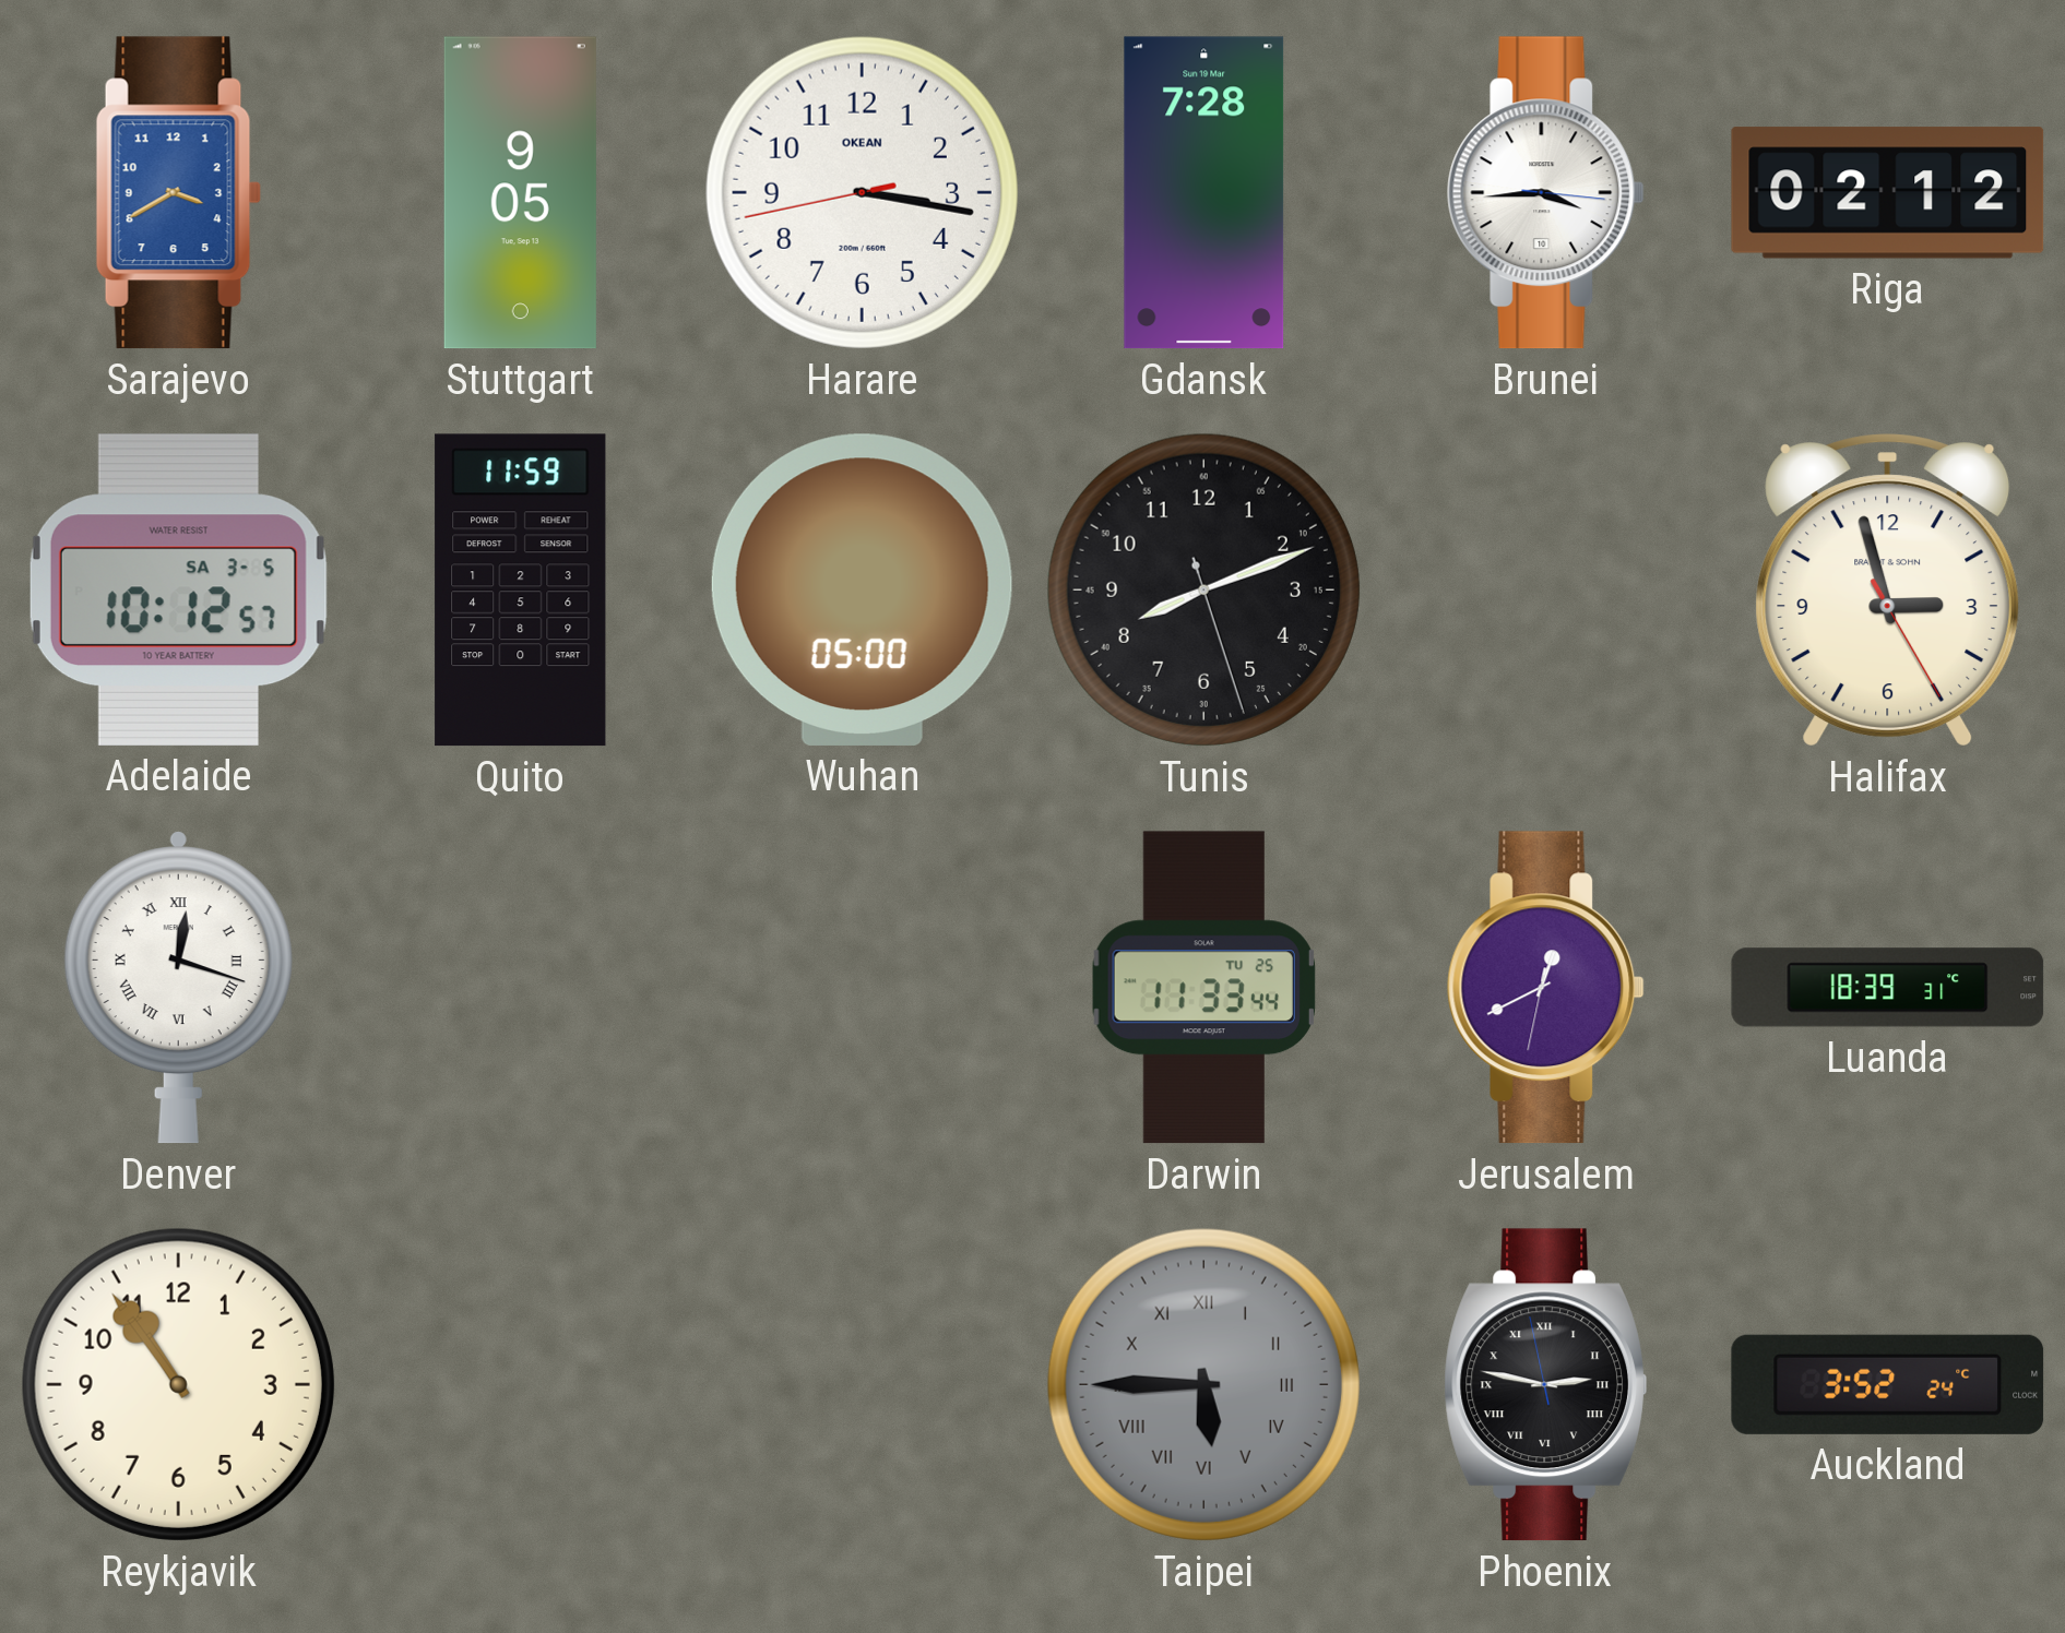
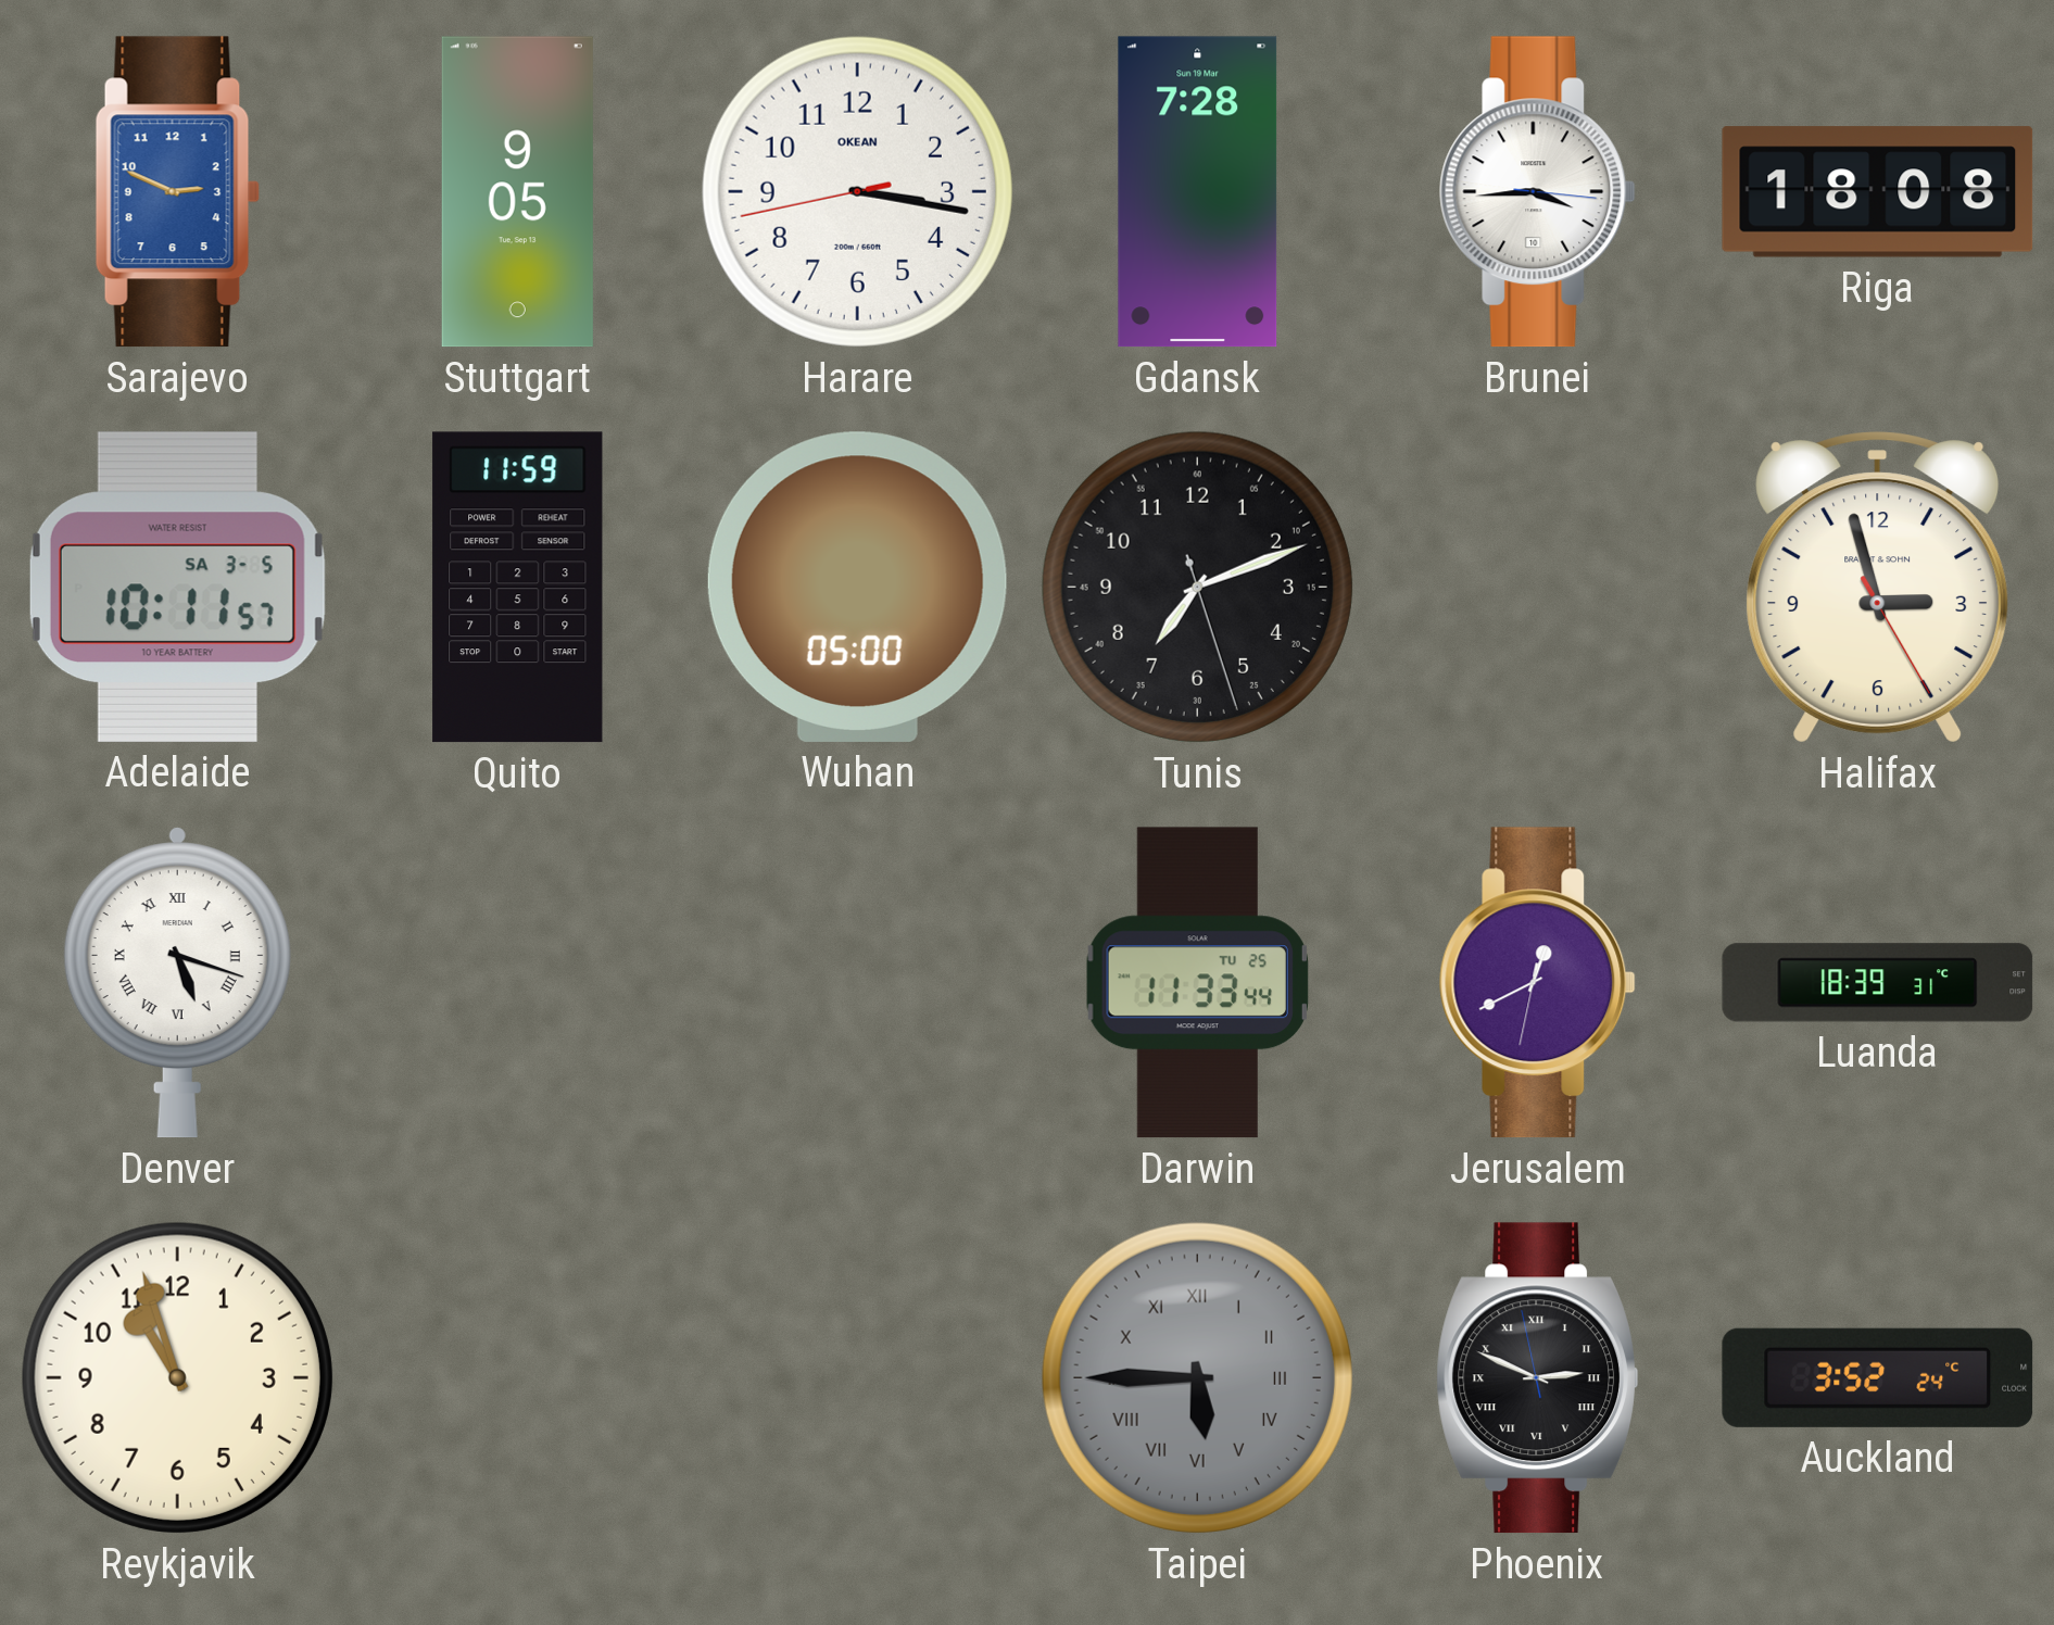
Sarajevo: 3:40 -> 2:49
Riga: 02:12 -> 18:08
Adelaide: 10:12 -> 10:11
Tunis: 8:11 -> 7:11
Denver: 12:18 -> 5:18
Reykjavik: 10:54 -> 10:57
Phoenix: 2:46 -> 2:48
